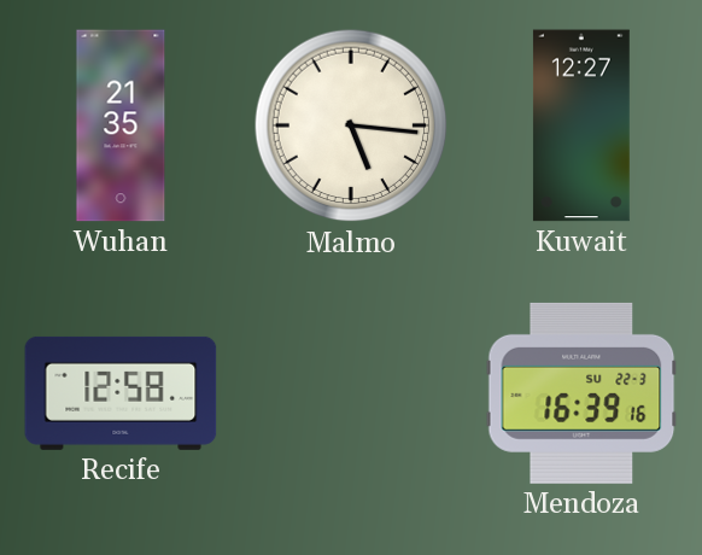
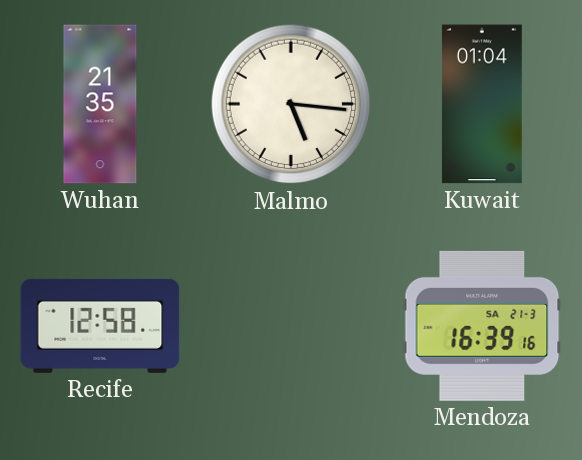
Kuwait: 12:27 -> 01:04
Mendoza date: SU 22-3 -> SA 21-3
